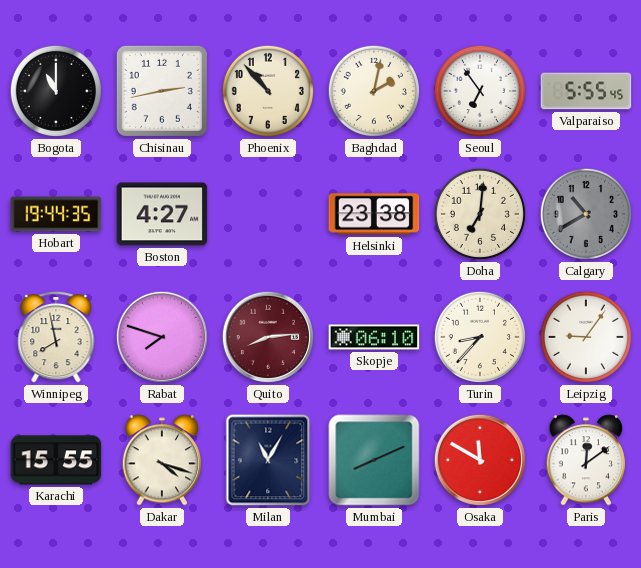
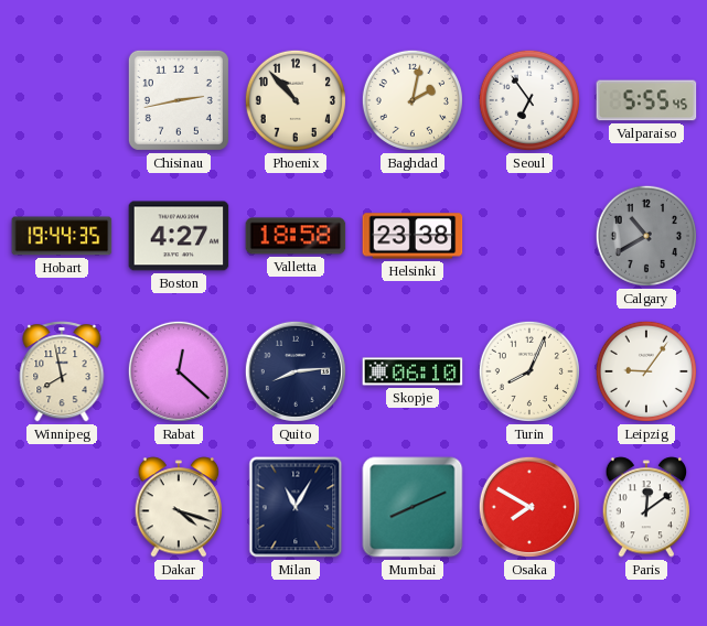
Bogota: 11:00 -> none
Valletta: none -> 18:58
Doha: 7:01 -> none
Rabat: 7:48 -> 12:22
Quito dial: burgundy -> navy
Turin: 8:37 -> 8:04
Karachi: 15:55 -> none
Osaka: 11:50 -> 7:50
